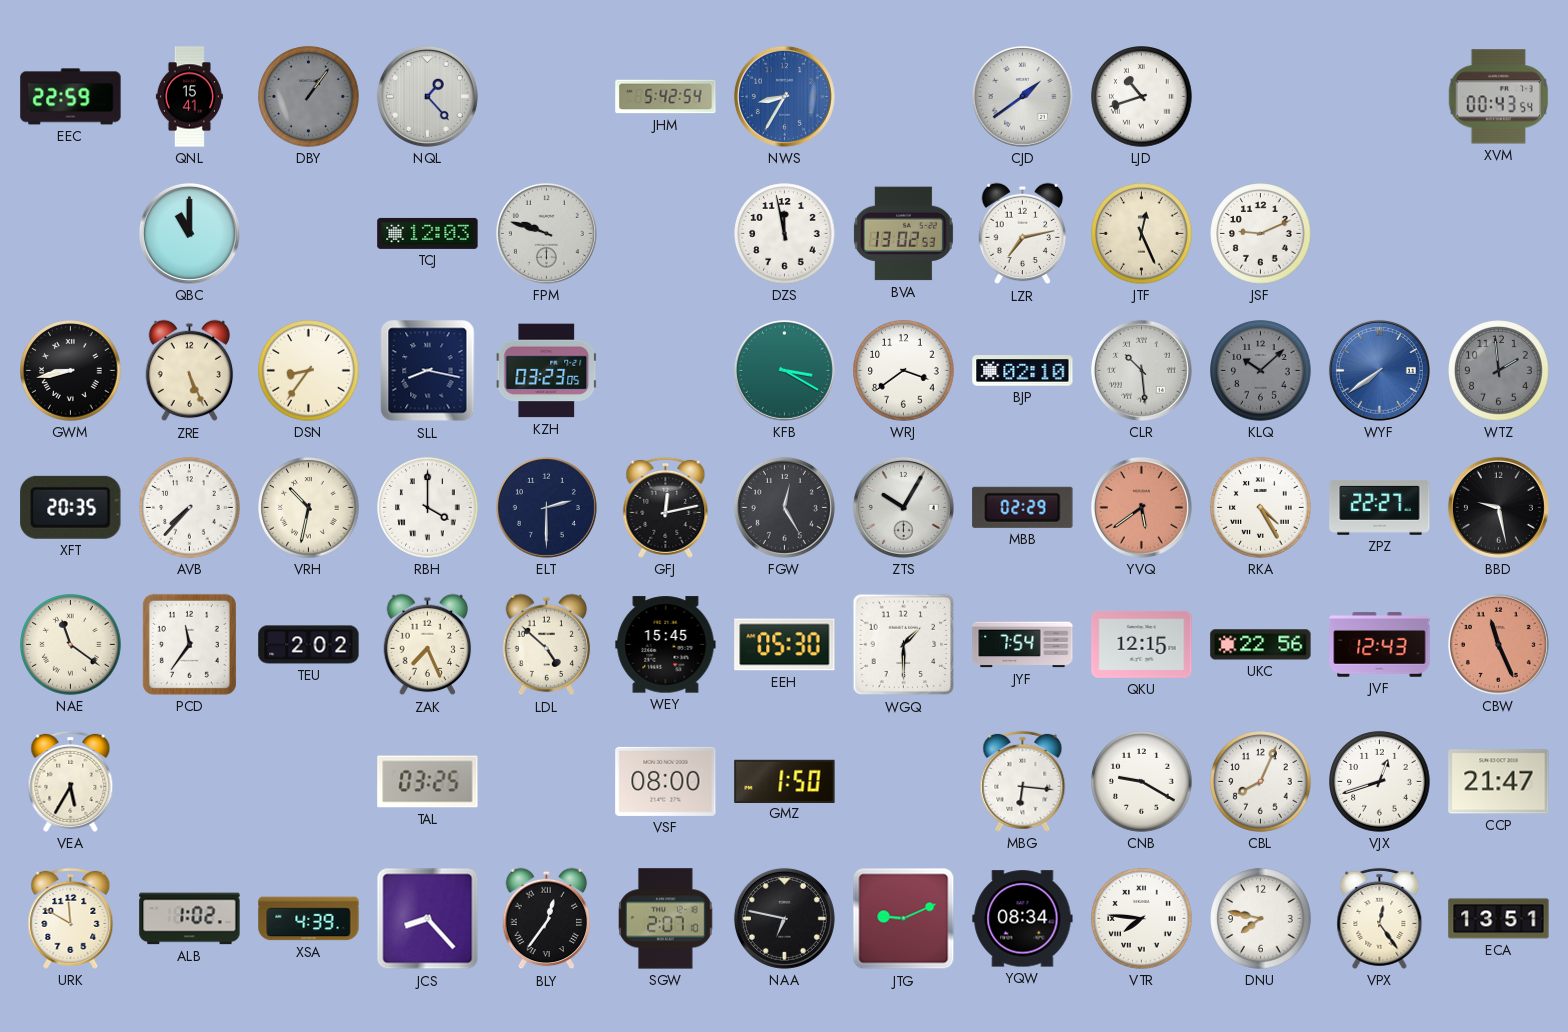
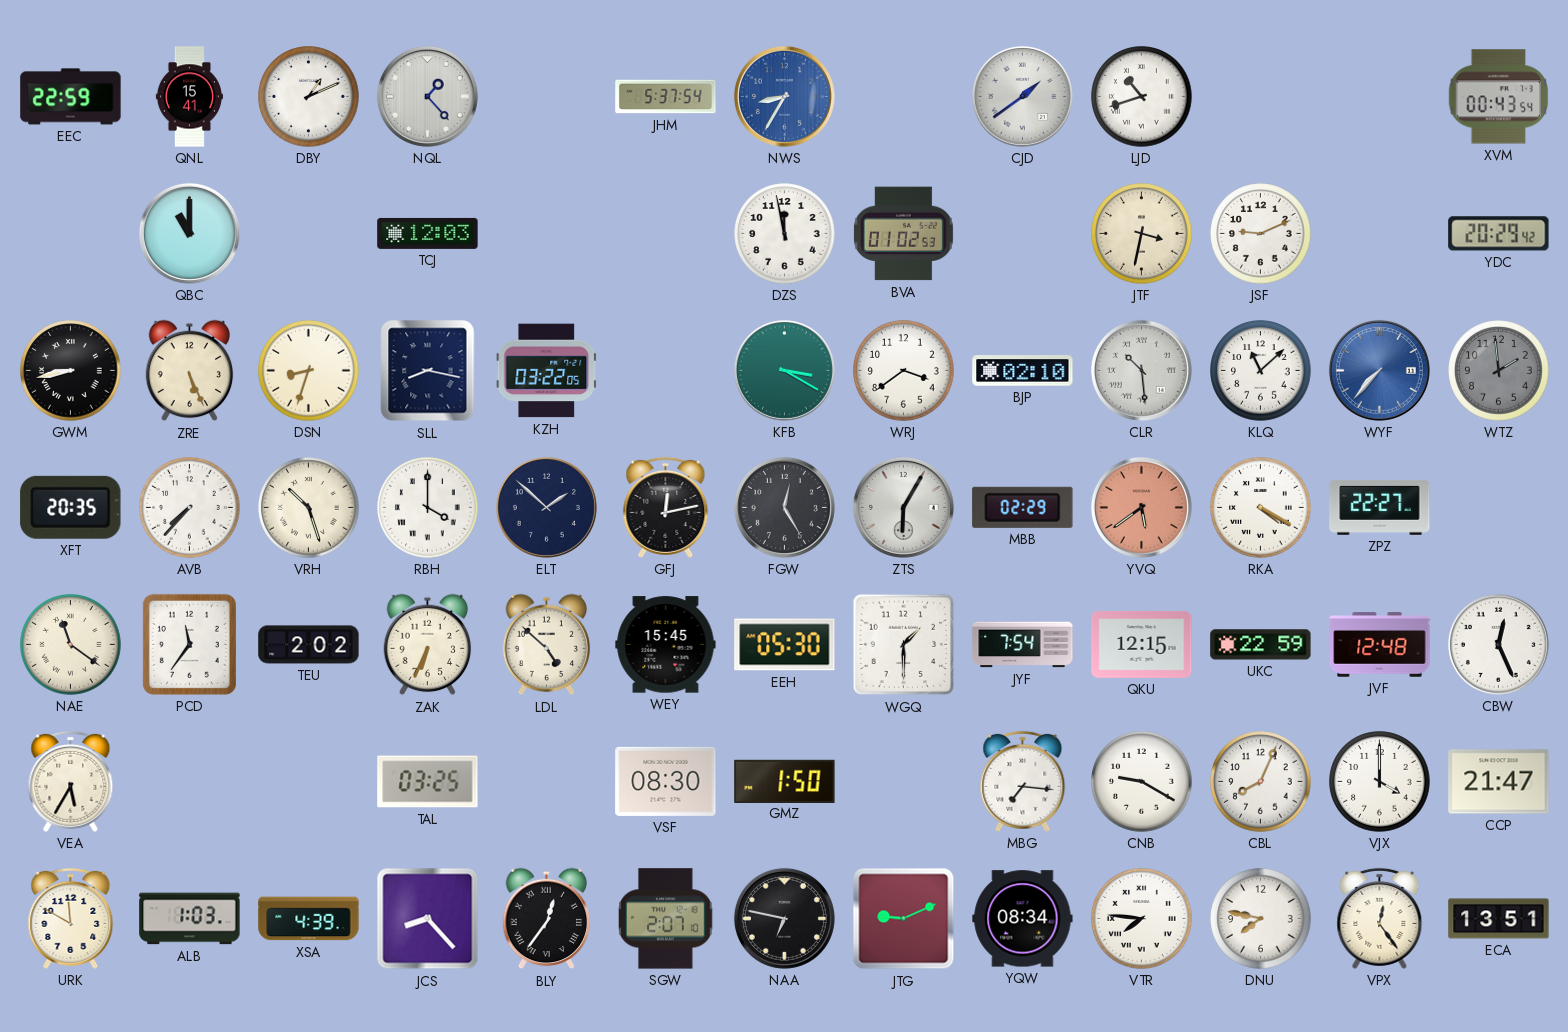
DBY: 1:06 -> 1:11
DBY dial: grey -> white
JHM: 5:42 -> 5:37
FPM: 9:48 -> none
BVA: 13:02 -> 01:02
LZR: 7:13 -> none
JTF: 12:26 -> 3:32
YDC: none -> 20:29
DSN: 8:36 -> 8:33
KZH: 03:23 -> 03:22
KLQ: 10:08 -> 11:08
KLQ dial: grey -> white
WYF: 7:39 -> 7:37
VRH: 10:32 -> 10:27
ELT: 2:30 -> 1:52
ZTS: 10:05 -> 6:05
RKA: 4:25 -> 4:20
BBD: 9:28 -> none
ZAK: 7:26 -> 6:34
UKC: 22:56 -> 22:59
JVF: 12:43 -> 12:48
CBW: 11:26 -> 12:26
CBW dial: salmon -> white
VSF: 08:00 -> 08:30
MBG: 6:16 -> 7:16
VJX: 12:42 -> 4:00
ALB: 1:02 -> 1:03
